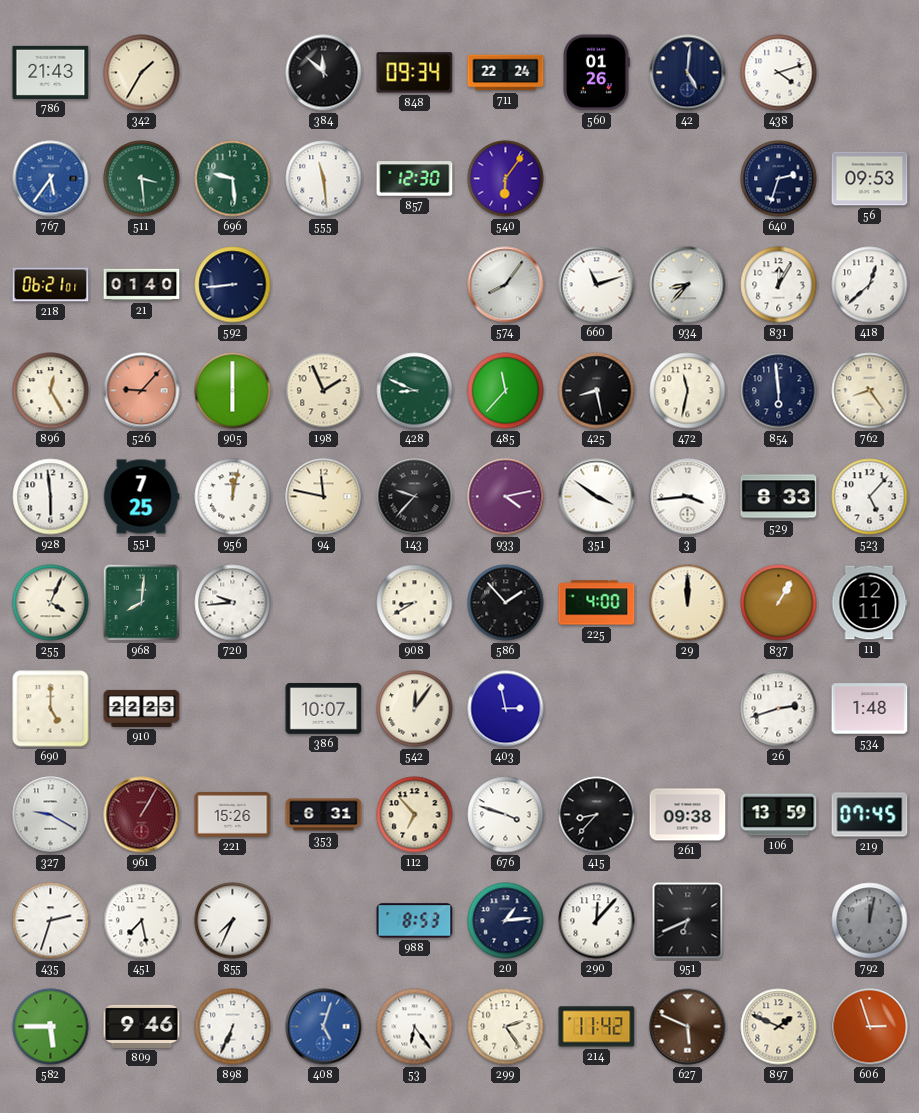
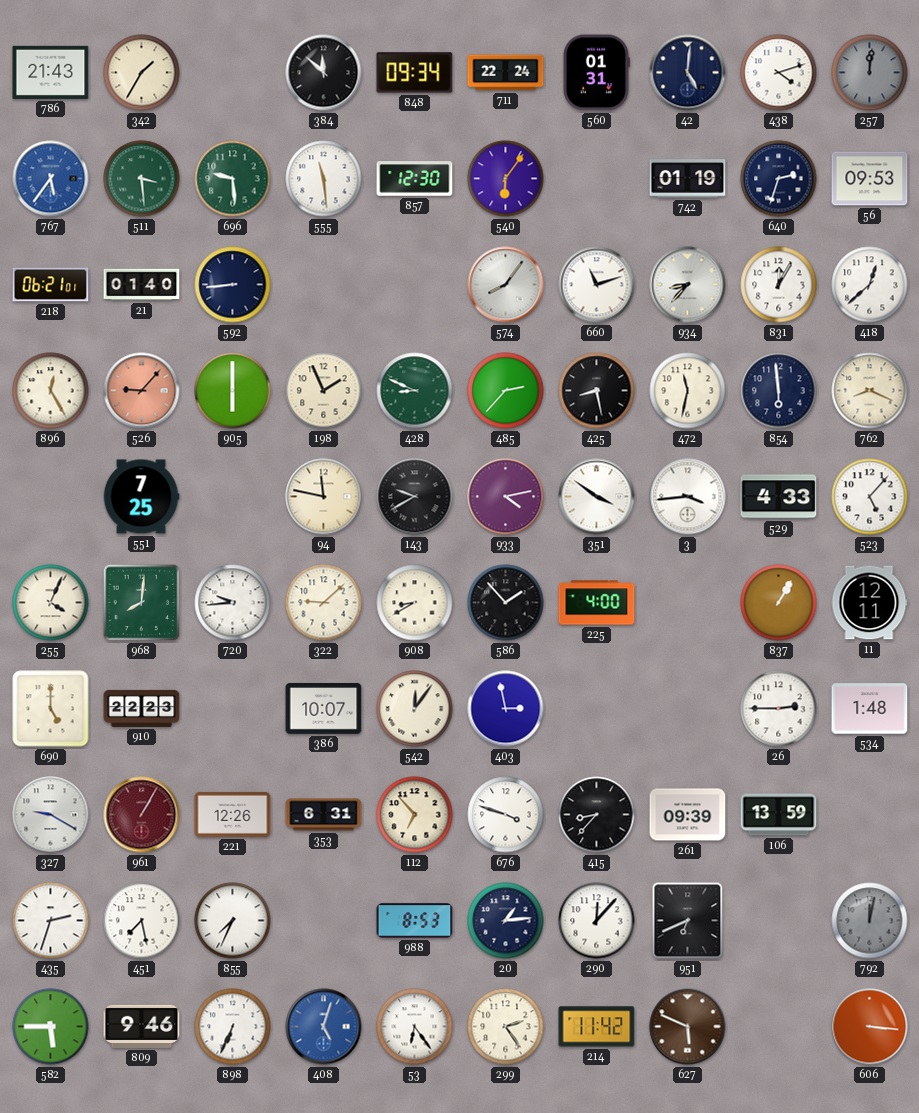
560: 01:26 -> 01:31
257: none -> 12:01
742: none -> 01:19
485: 11:37 -> 2:37
762: 8:24 -> 8:19
928: 5:59 -> none
956: 12:02 -> none
143: 9:37 -> 9:40
529: 8:33 -> 4:33
322: none -> 9:08
29: 12:00 -> none
26: 2:42 -> 2:45
221: 15:26 -> 12:26
261: 09:38 -> 09:39
219: 07:45 -> none
897: 1:49 -> none
606: 2:57 -> 3:16
